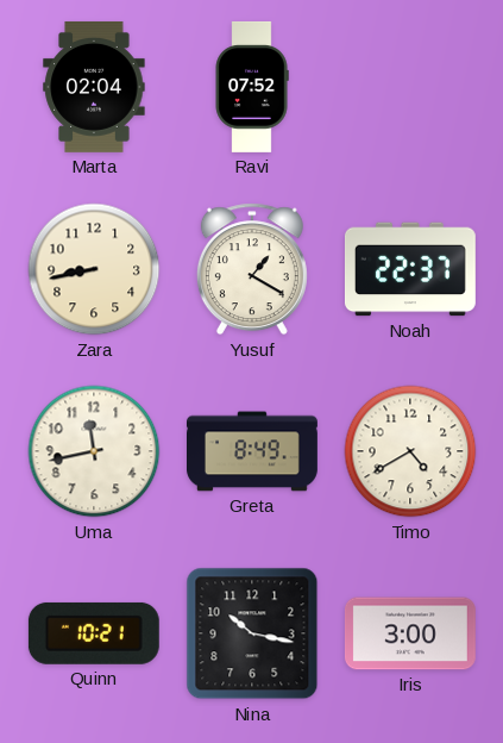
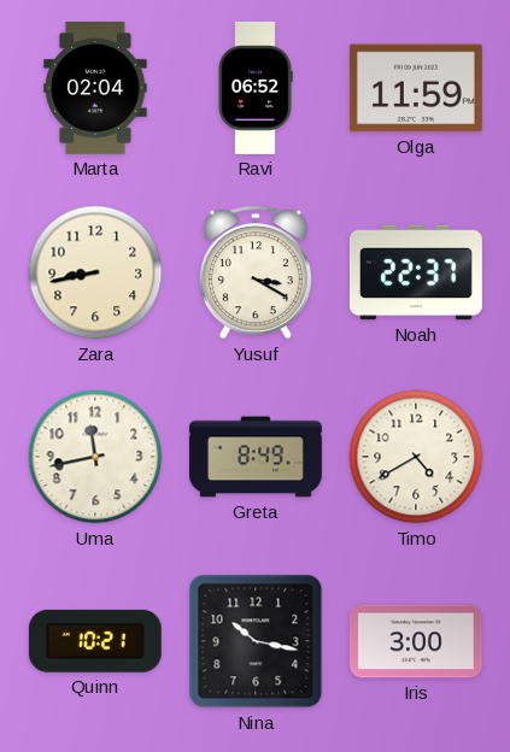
Ravi: 07:52 -> 06:52
Olga: none -> 11:59
Yusuf: 1:20 -> 3:20
